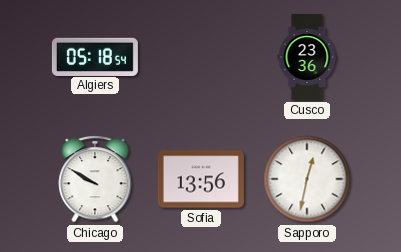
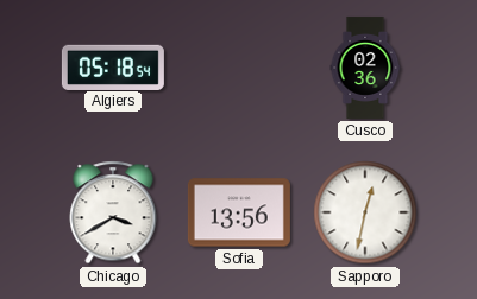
Cusco: 23:36 -> 02:36
Chicago: 9:50 -> 3:40
